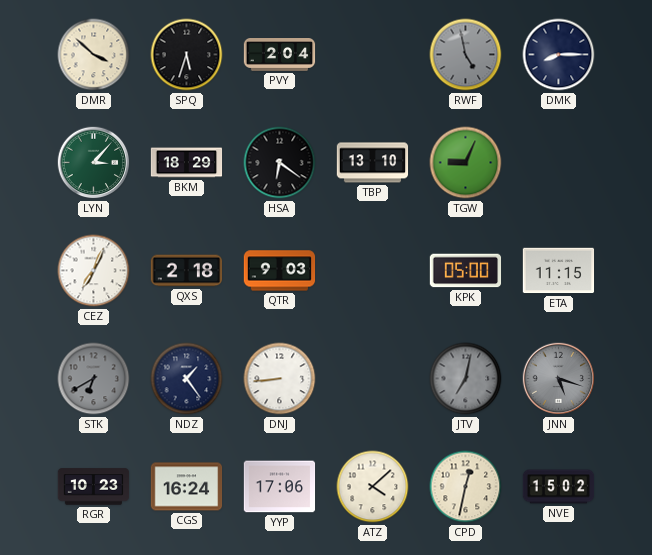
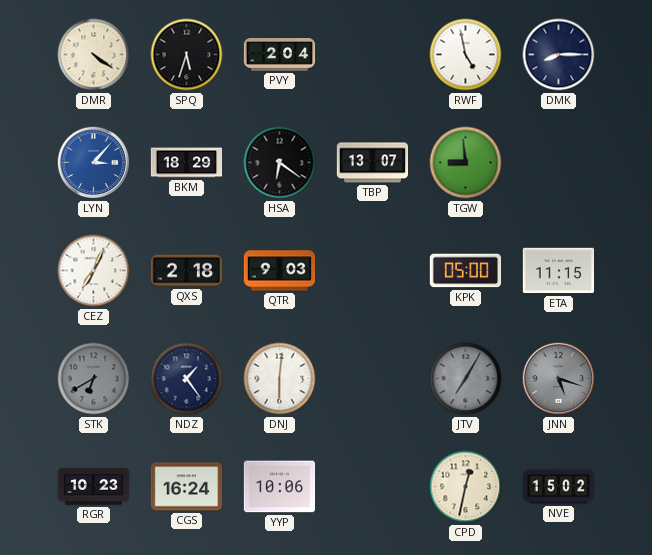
DMR: 3:52 -> 4:21
RWF dial: grey -> white
LYN dial: green -> blue
TBP: 13:10 -> 13:07
TGW: 9:04 -> 8:59
DNJ: 8:44 -> 6:01
JTV: 7:02 -> 7:05
YYP: 17:06 -> 10:06
ATZ: 4:08 -> none
